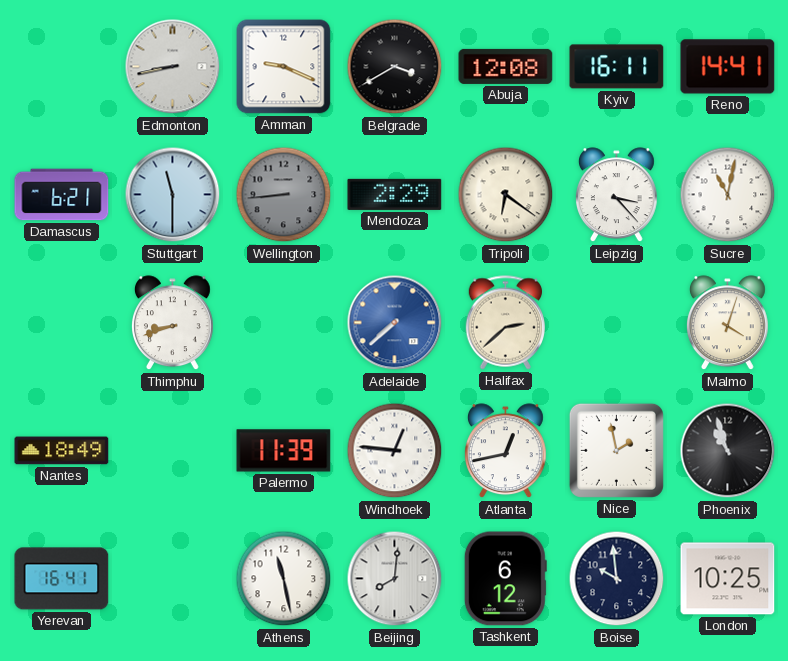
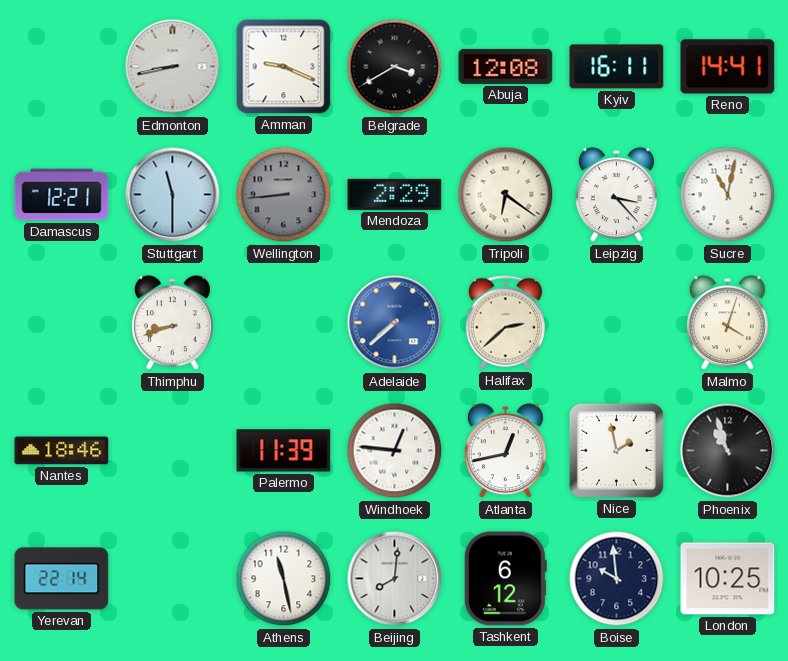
Damascus: 6:21 -> 12:21
Nantes: 18:49 -> 18:46
Yerevan: 16:41 -> 22:14
